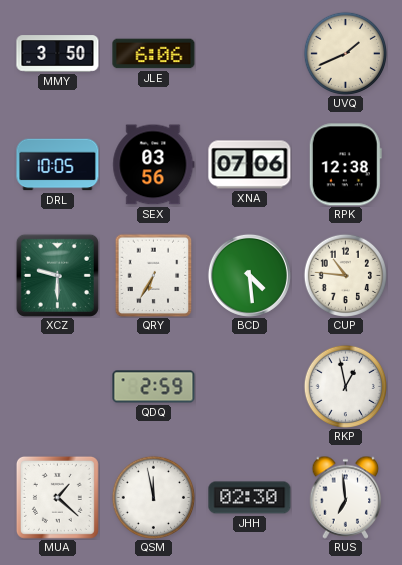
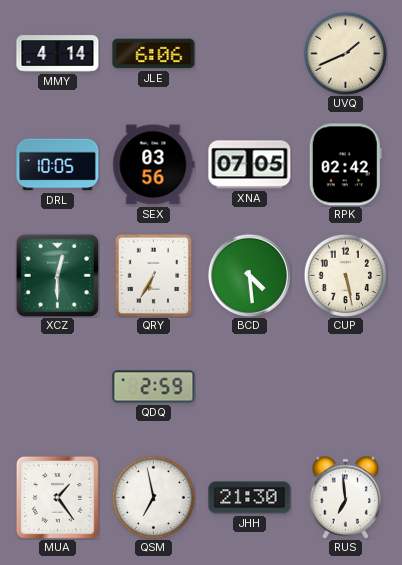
MMY: 3:50 -> 4:14
XNA: 07:06 -> 07:05
RPK: 12:38 -> 02:42
XCZ: 9:30 -> 12:30
CUP: 10:46 -> 5:28
RKP: 12:58 -> none
MUA: 1:22 -> 1:24
QSM: 11:58 -> 6:58
JHH: 02:30 -> 21:30
